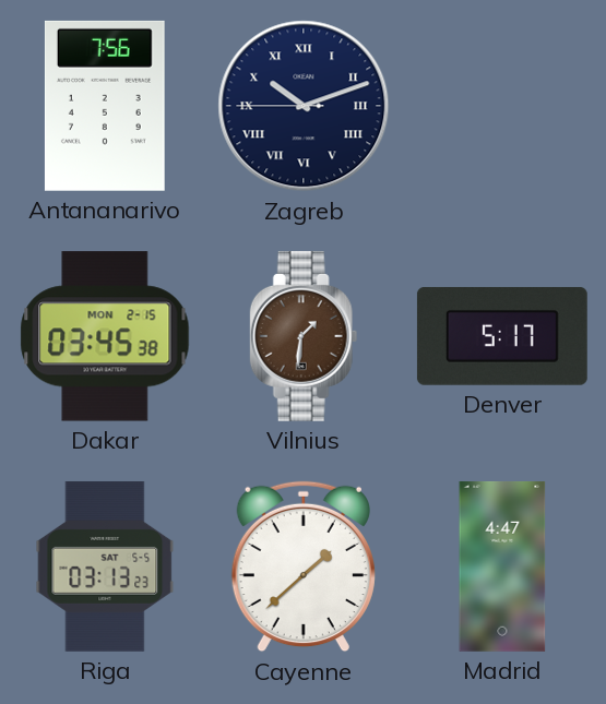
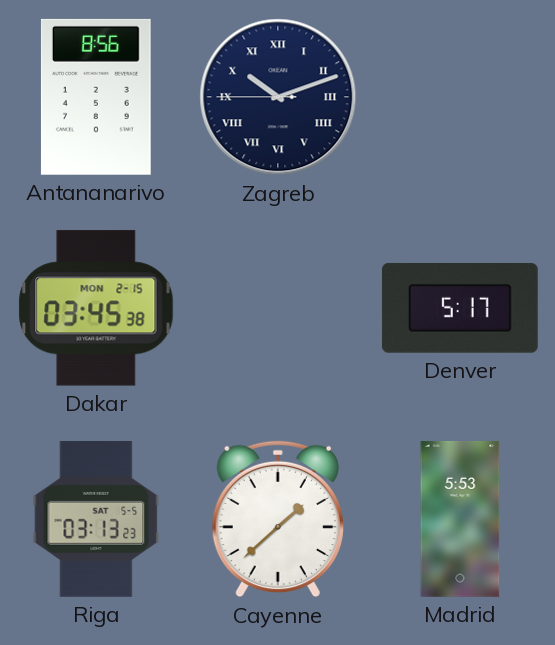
Antananarivo: 7:56 -> 8:56
Vilnius: 1:31 -> none
Madrid: 4:47 -> 5:53
